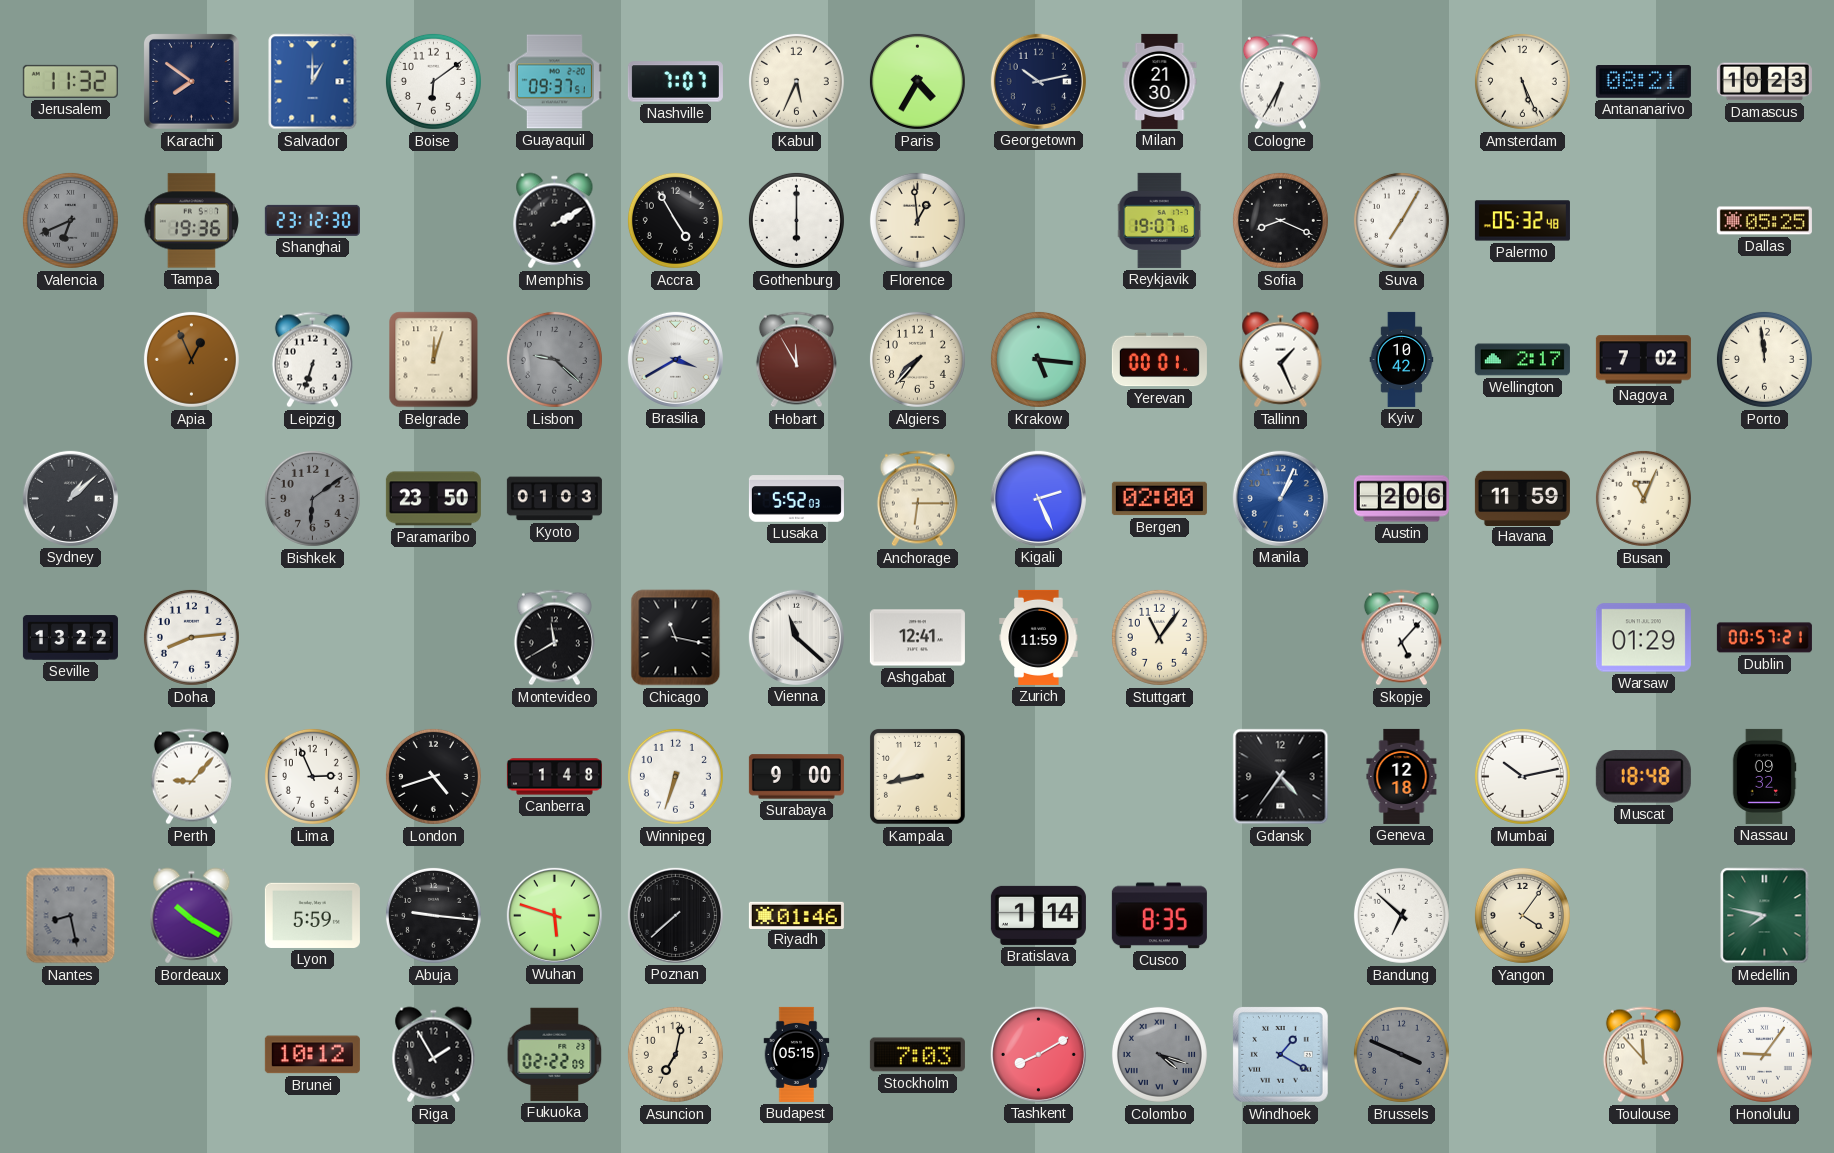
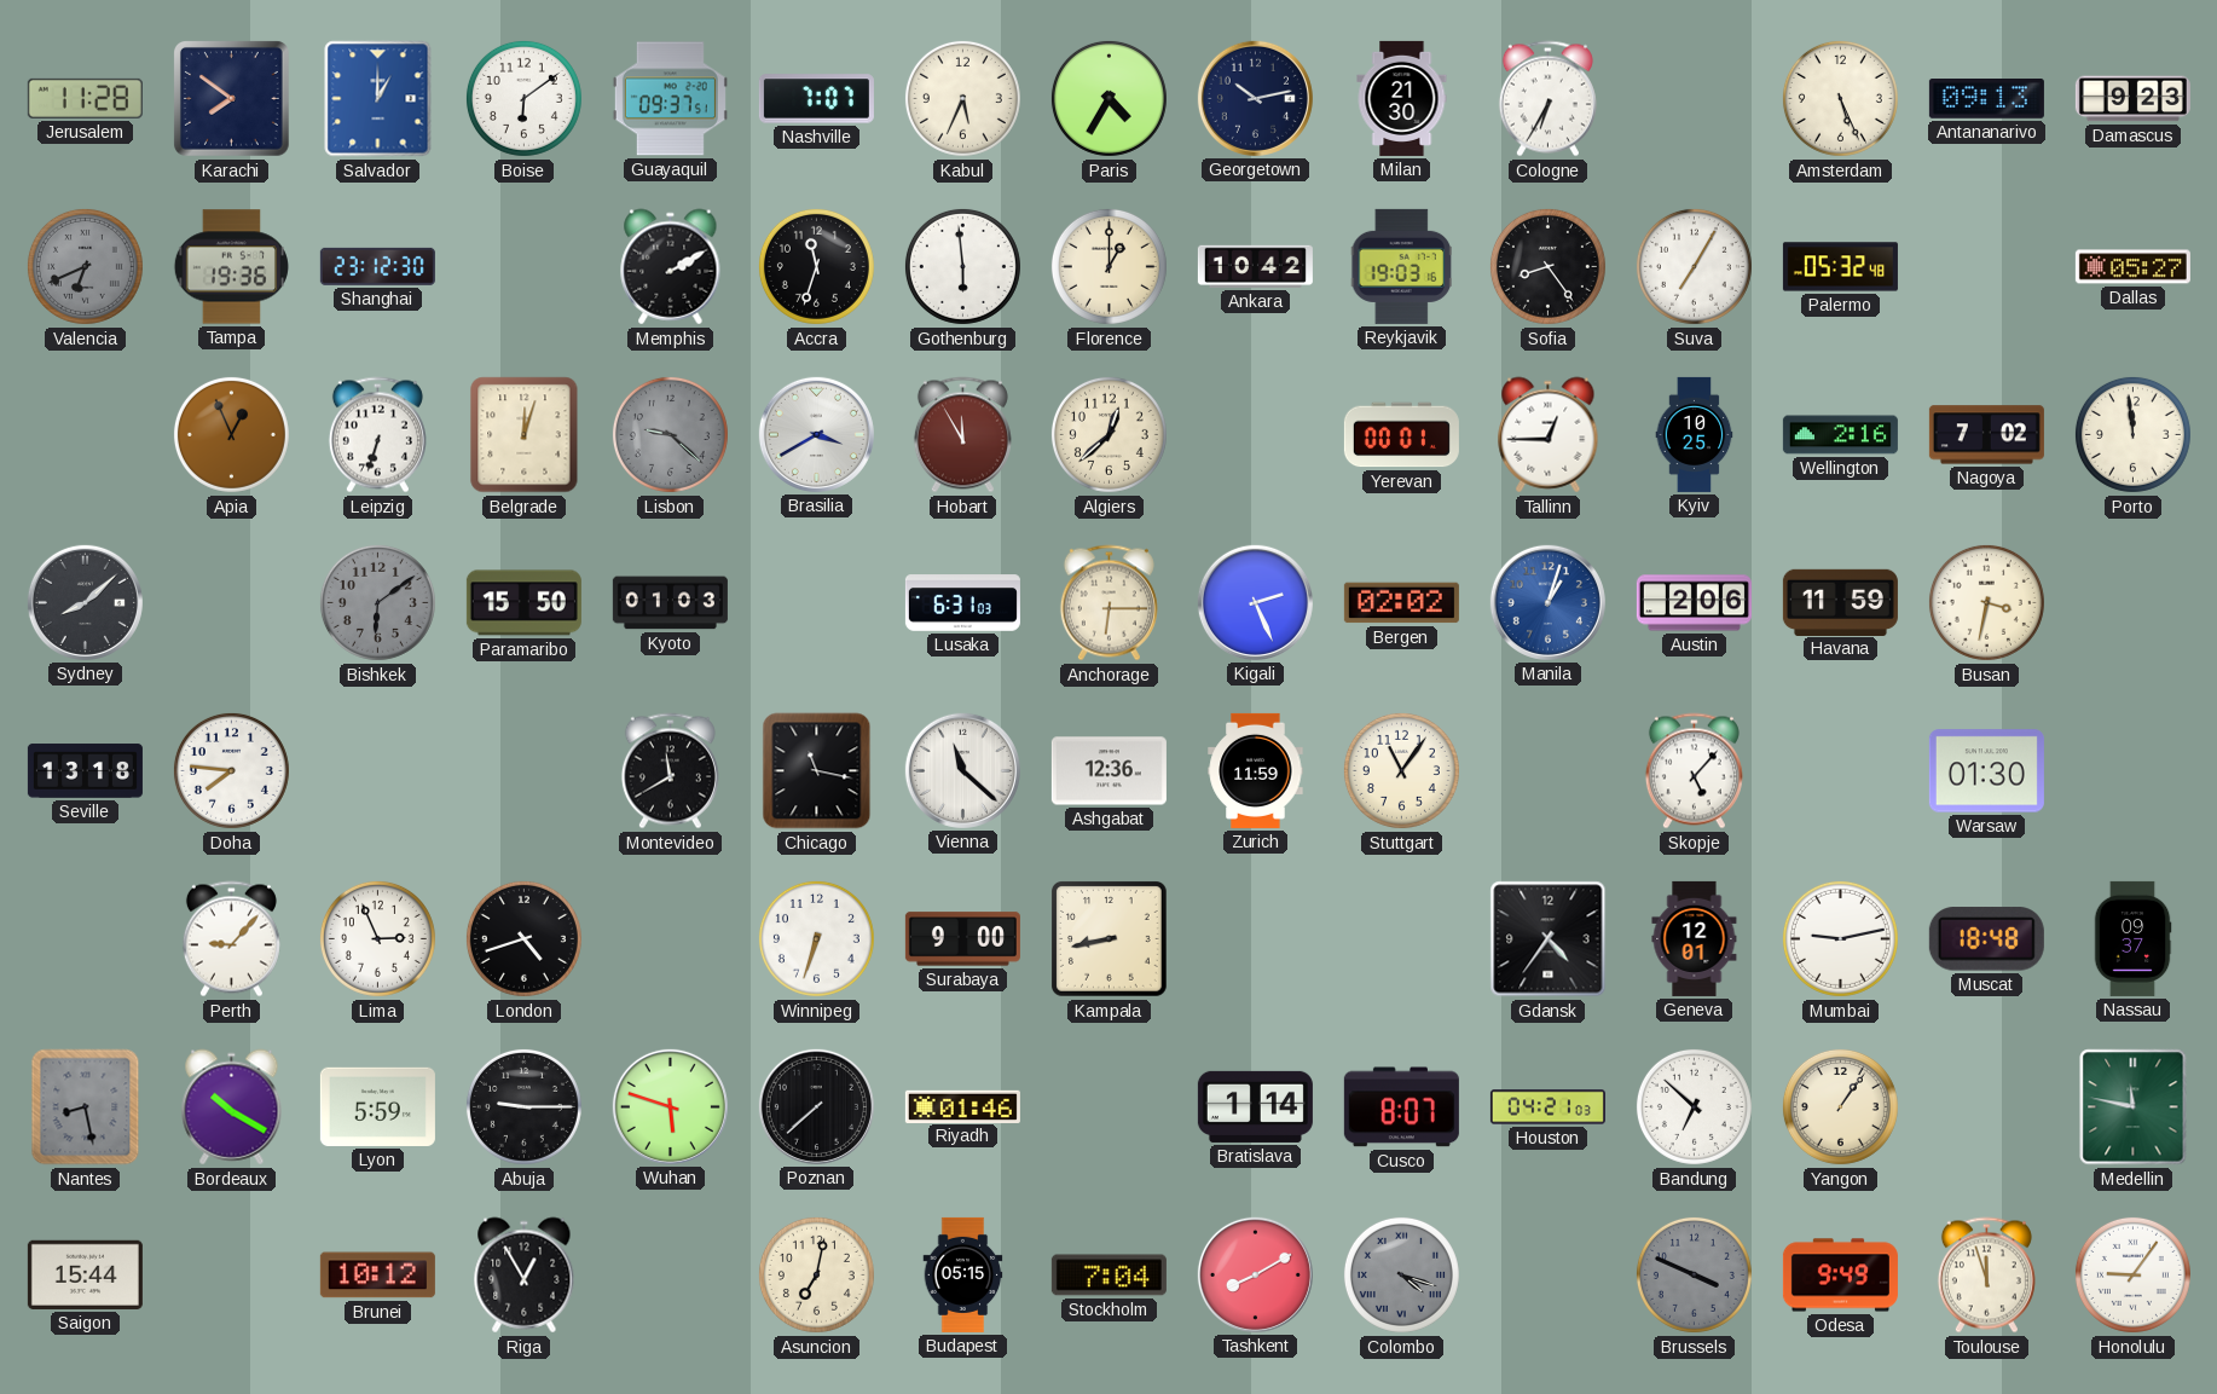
Jerusalem: 11:32 -> 11:28
Antananarivo: 08:21 -> 09:13
Damascus: 10:23 -> 9:23
Accra: 4:55 -> 11:33
Gothenburg: 6:00 -> 5:59
Florence: 12:59 -> 1:00
Ankara: none -> 10:42
Reykjavik: 19:07 -> 19:03
Sofia: 8:19 -> 8:24
Dallas: 05:25 -> 05:27
Algiers: 7:37 -> 12:38
Krakow: 5:16 -> none
Tallinn: 1:26 -> 12:45
Kyiv: 10:42 -> 10:25
Wellington: 2:17 -> 2:16
Sydney: 1:08 -> 8:08
Paramaribo: 23:50 -> 15:50
Lusaka: 5:52 -> 6:31
Bergen: 02:00 -> 02:02
Manila: 1:04 -> 1:03
Busan: 11:04 -> 3:32
Seville: 13:22 -> 13:18
Doha: 8:14 -> 7:46
Ashgabat: 12:41 -> 12:36
Warsaw: 01:29 -> 01:30
Dublin: 00:57 -> none
Canberra: 1:48 -> none
Geneva: 12:18 -> 12:01
Mumbai: 10:13 -> 9:13
Nassau: 09:32 -> 09:37
Abuja: 9:16 -> 9:15
Cusco: 8:35 -> 8:07
Houston: none -> 04:21
Yangon: 4:06 -> 1:06
Medellin: 7:47 -> 11:47
Saigon: none -> 15:44
Riga: 1:55 -> 12:55
Fukuoka: 02:22 -> none
Stockholm: 7:03 -> 7:04
Windhoek: 1:20 -> none
Odesa: none -> 9:49
Toulouse: 11:53 -> 11:57
